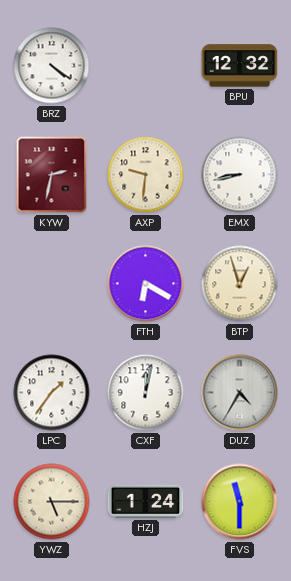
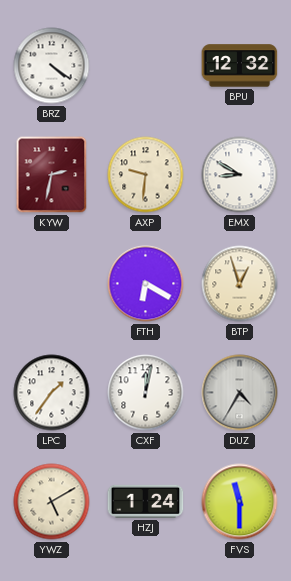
EMX: 8:43 -> 8:50
YWZ: 5:15 -> 5:10
